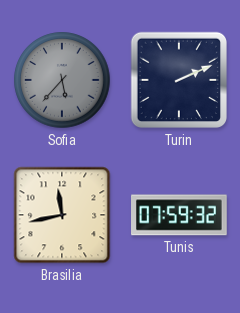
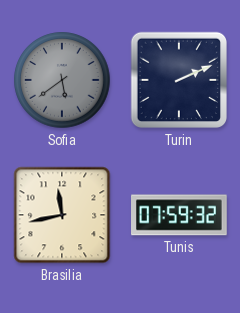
Sofia: 5:37 -> 5:39
